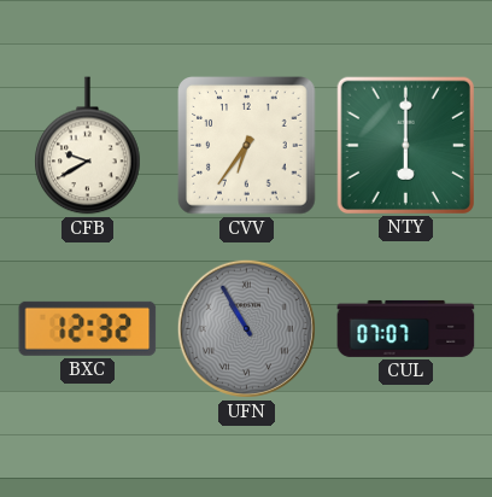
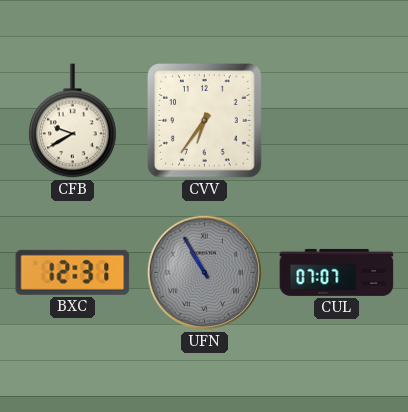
NTY: 6:00 -> none
BXC: 12:32 -> 12:31
